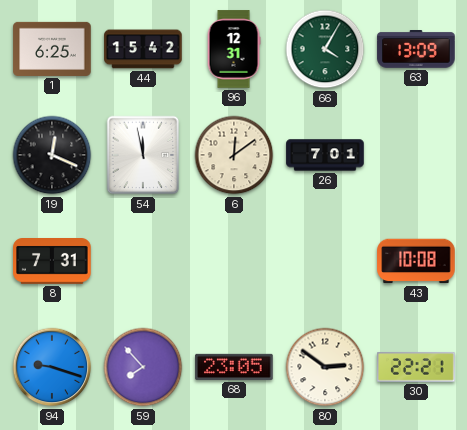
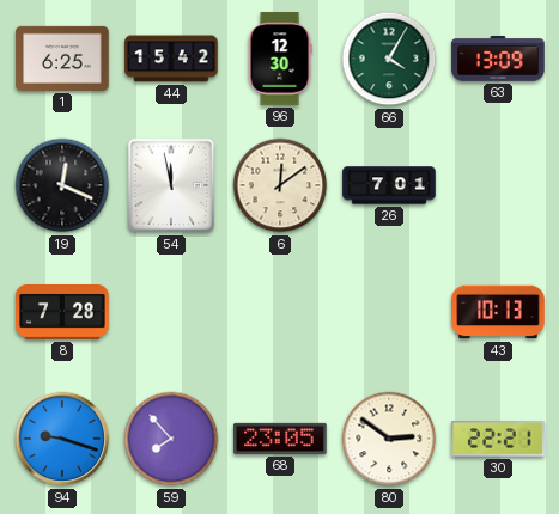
96: 12:31 -> 12:30
8: 7:31 -> 7:28
43: 10:08 -> 10:13
